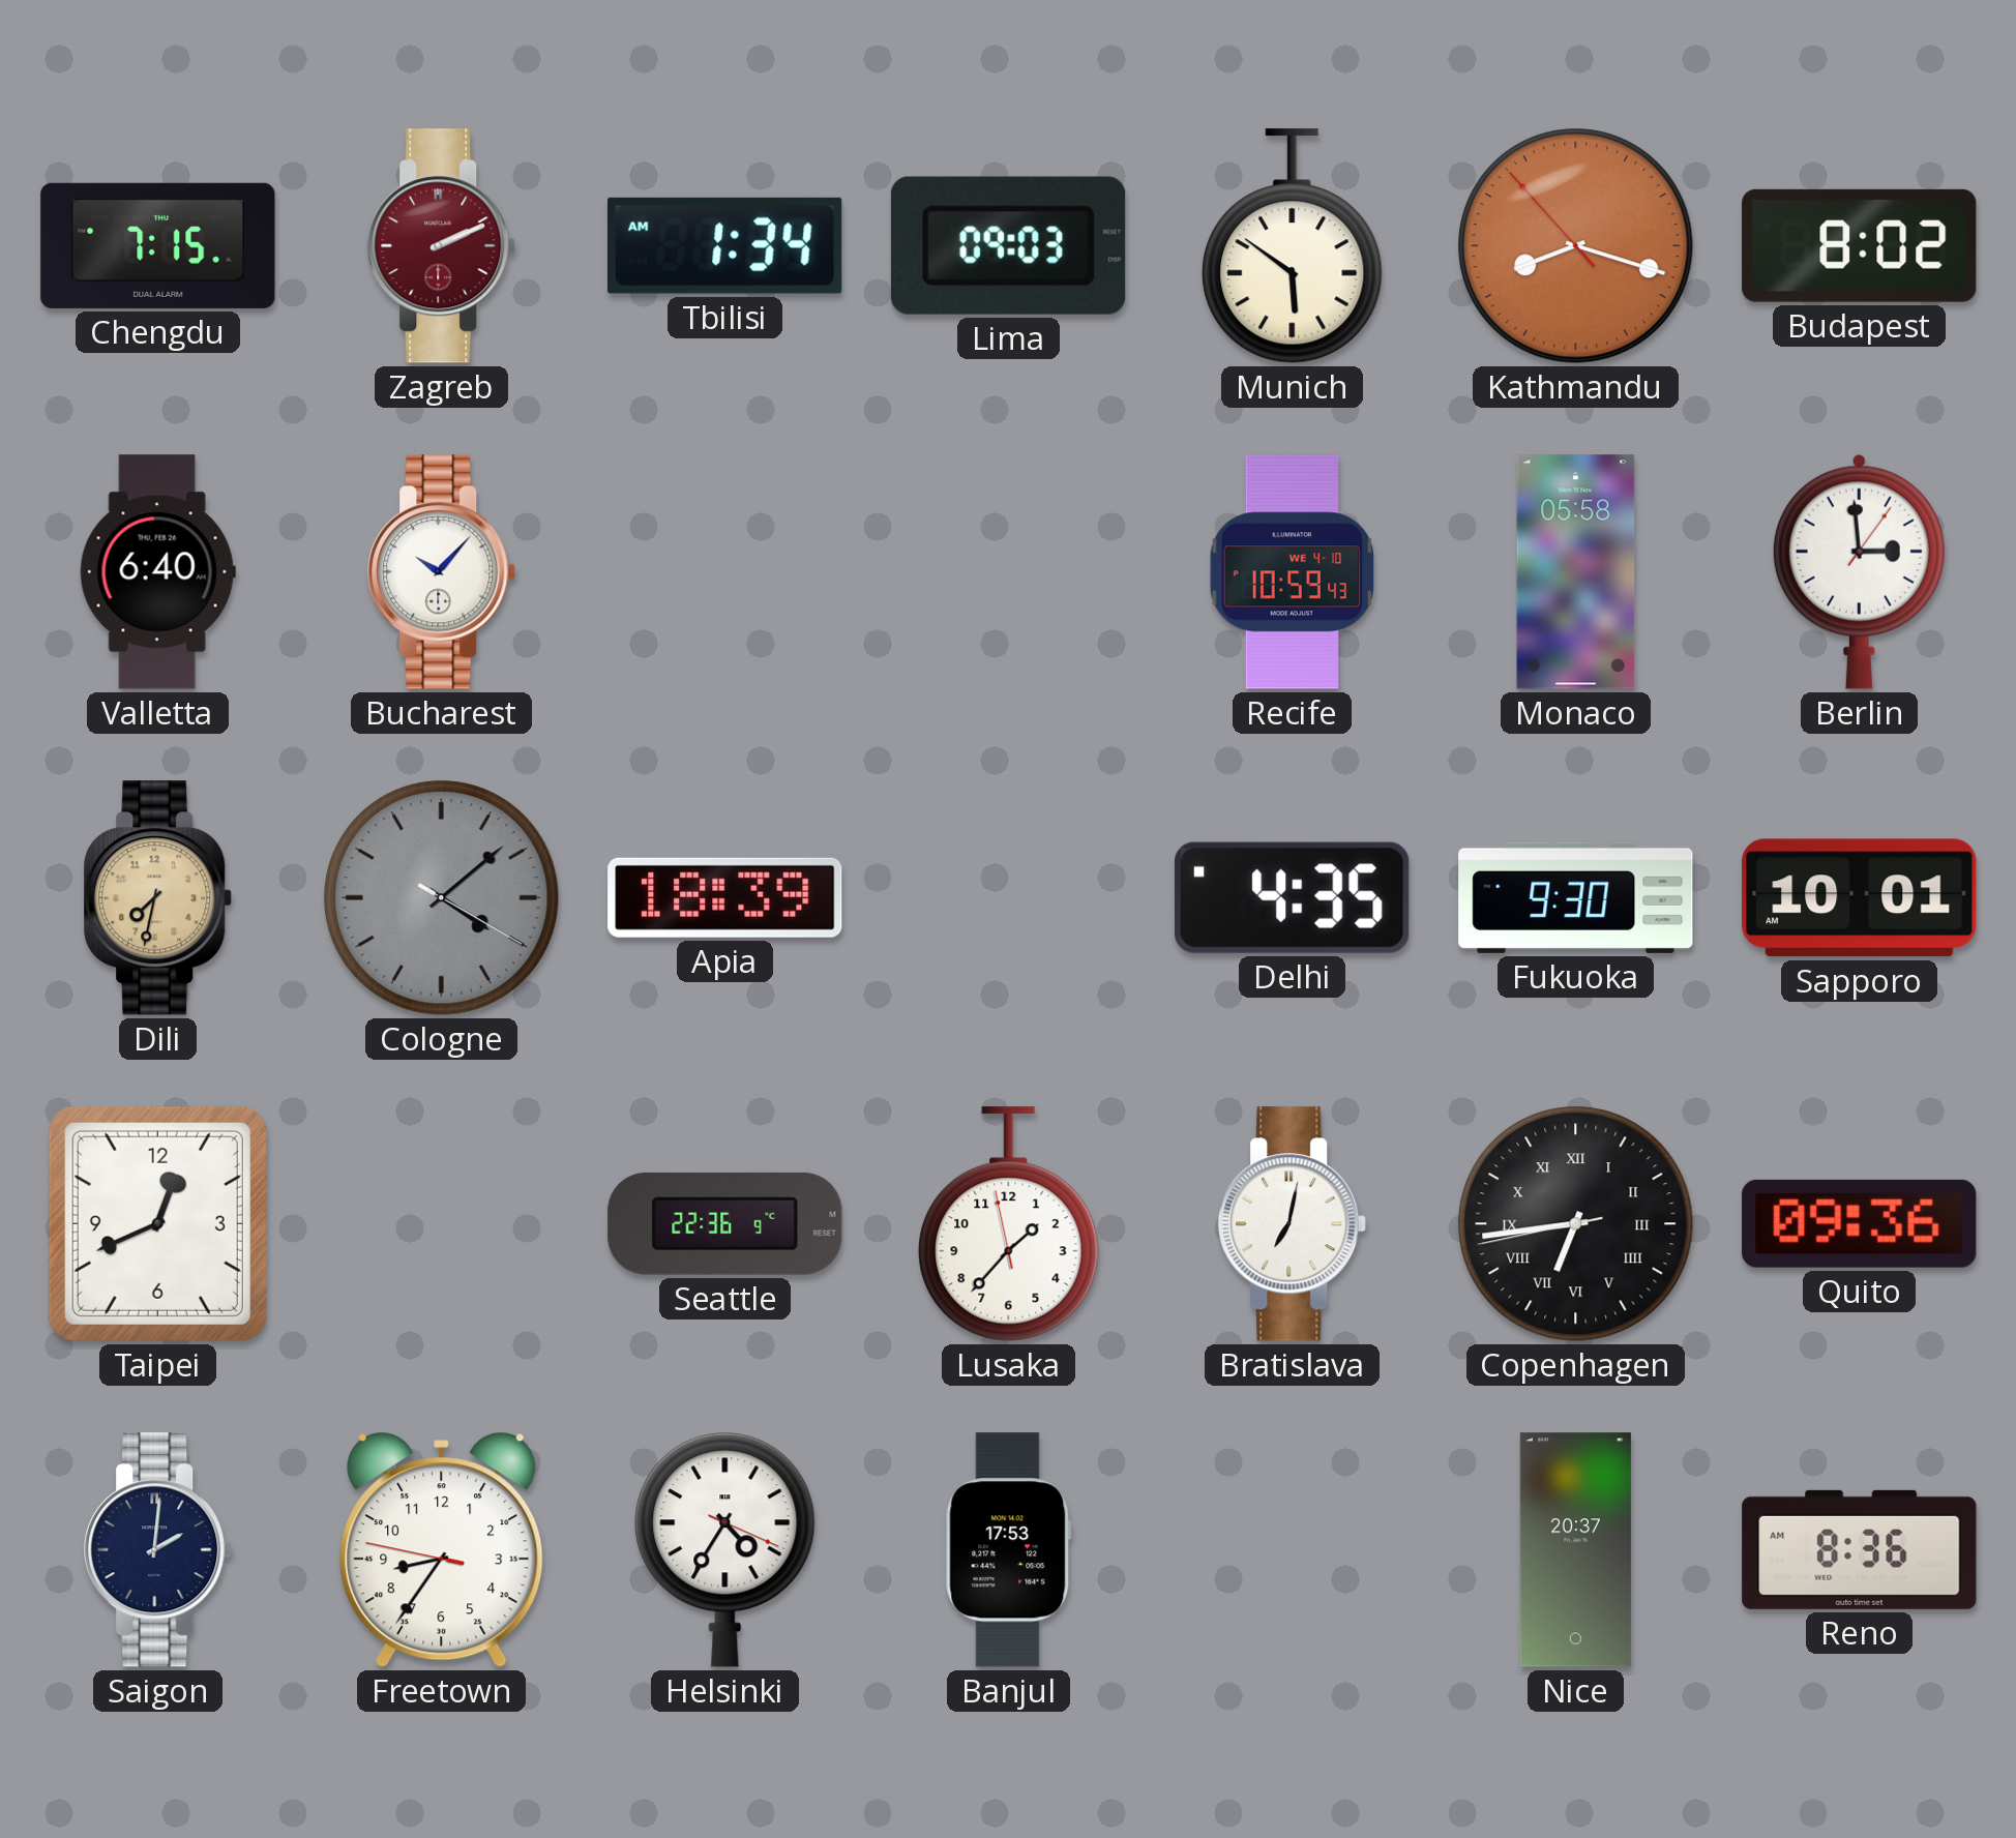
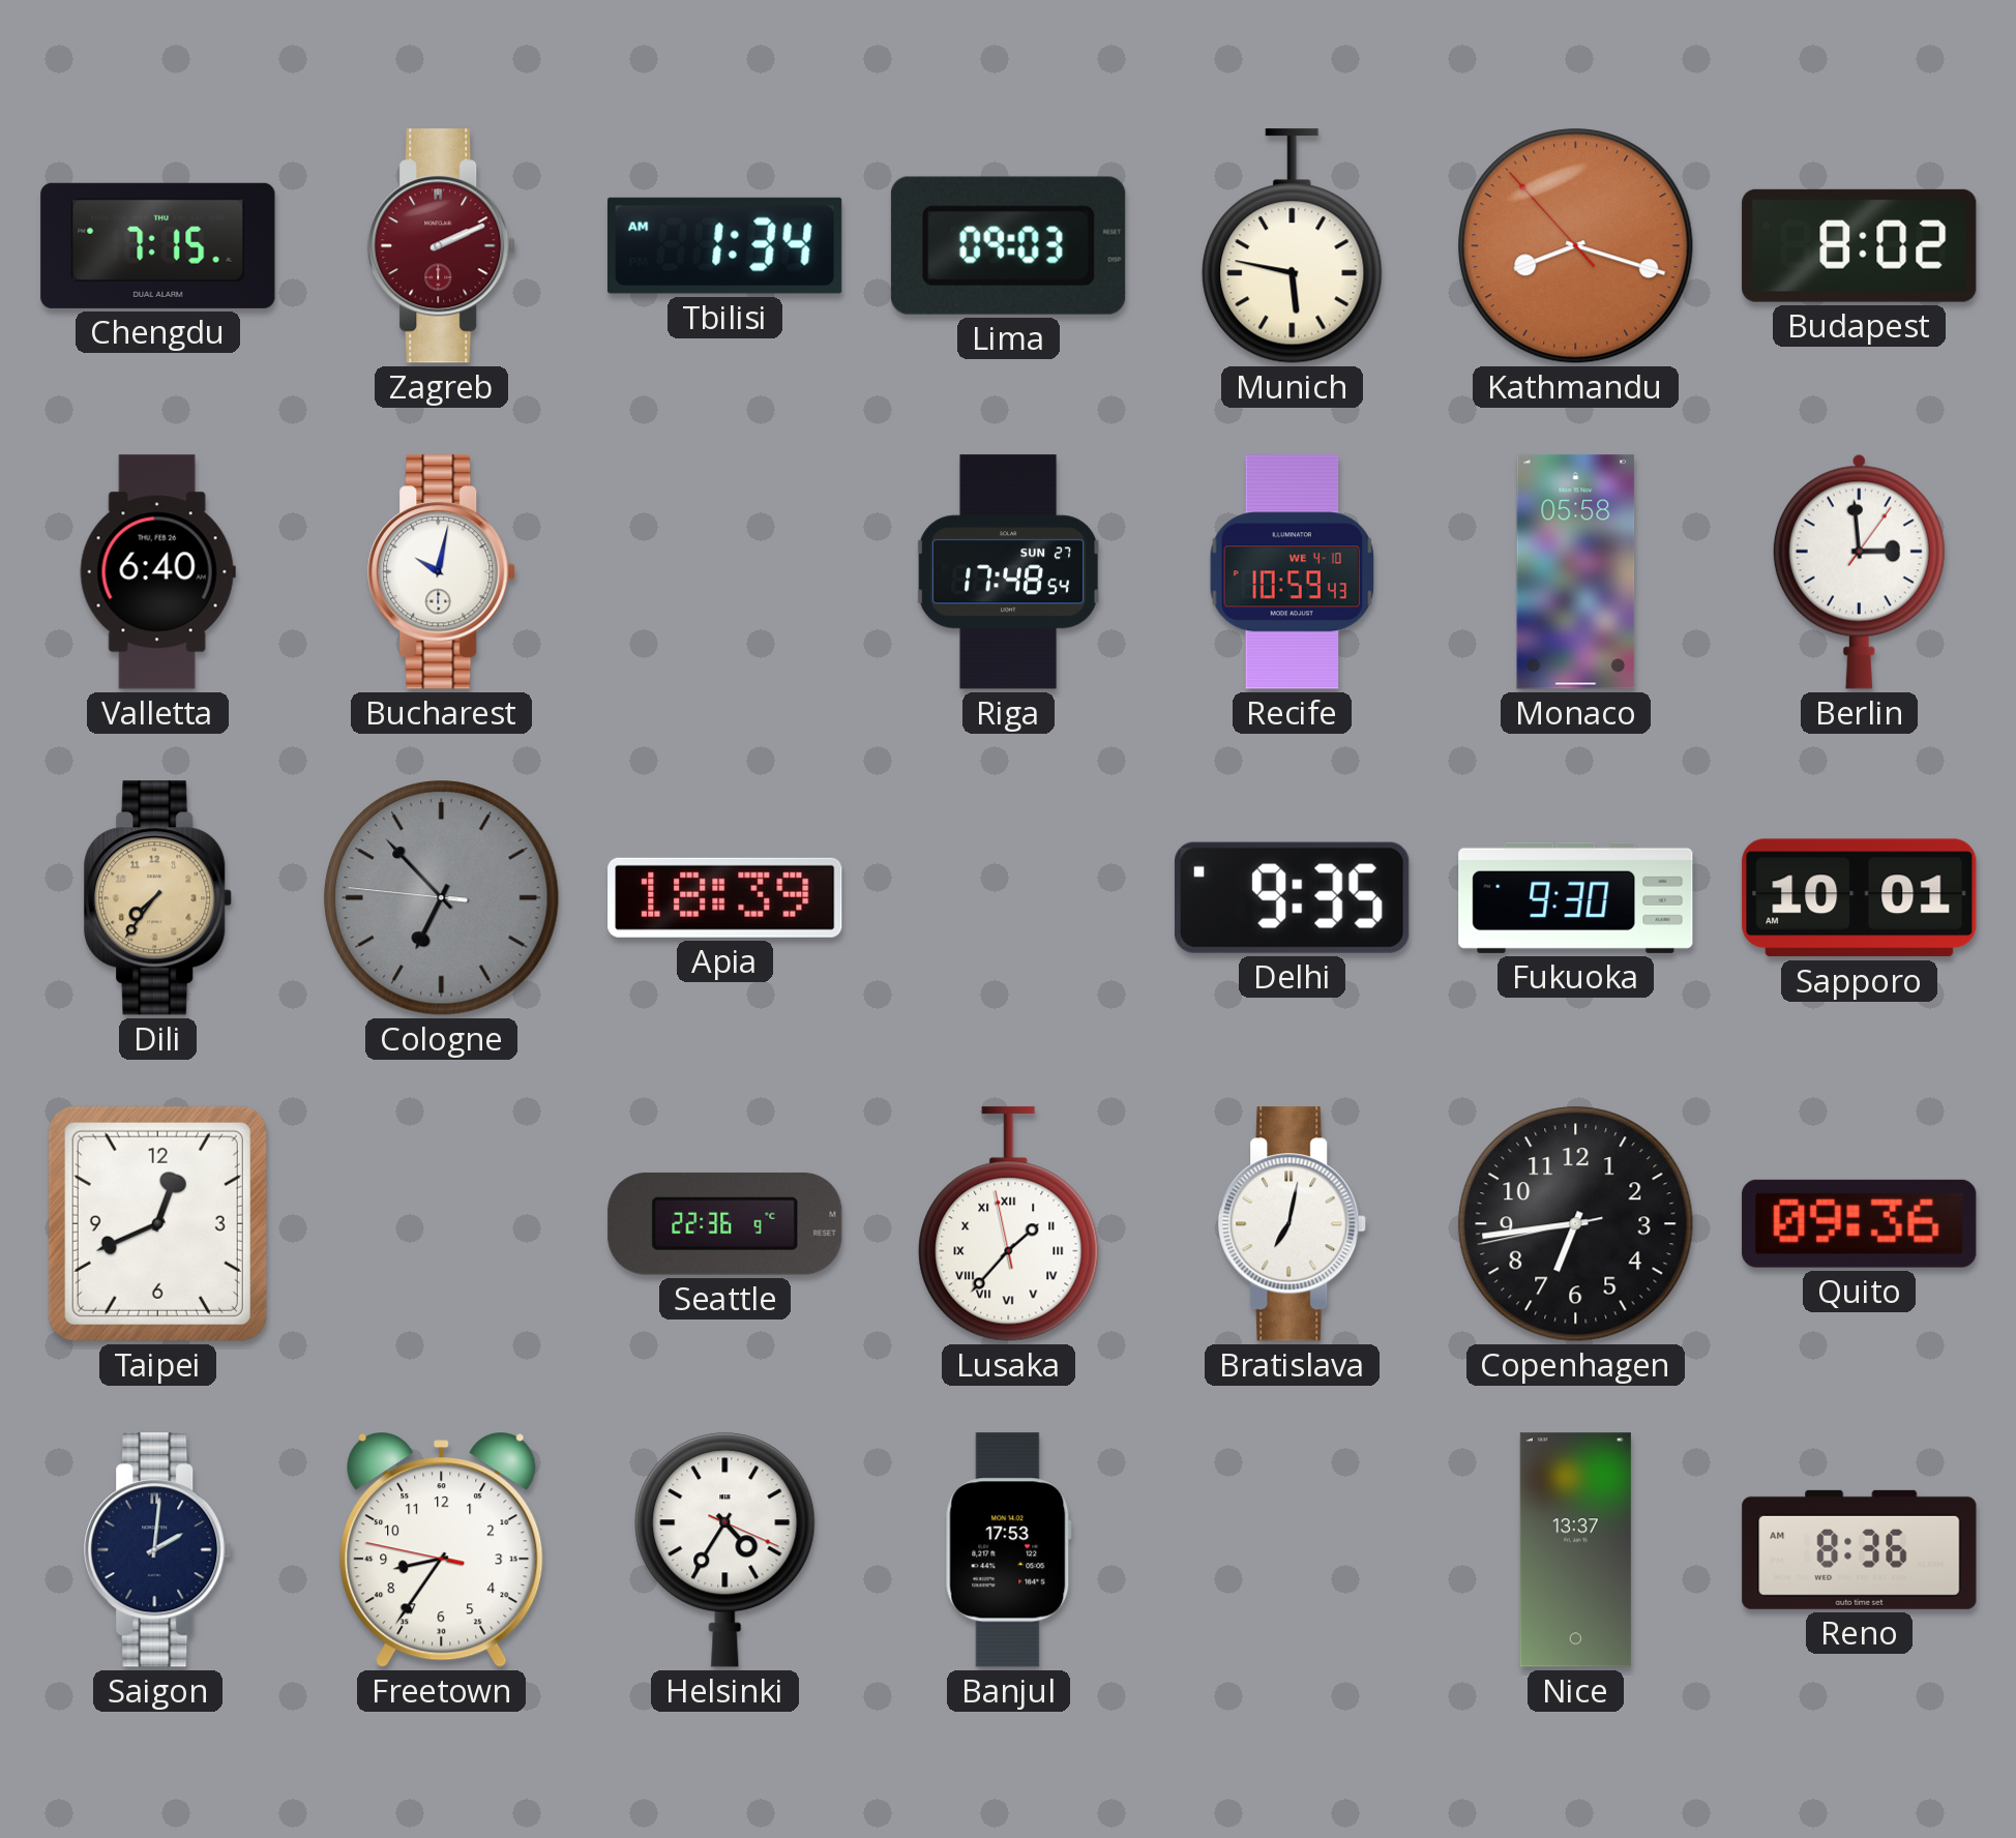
Munich: 5:51 -> 5:47
Bucharest: 10:07 -> 10:02
Riga: none -> 17:48
Dili: 7:32 -> 7:36
Cologne: 4:08 -> 6:52
Delhi: 4:35 -> 9:35
Lusaka numerals: Arabic -> Roman
Copenhagen numerals: Roman -> Arabic
Nice: 20:37 -> 13:37
